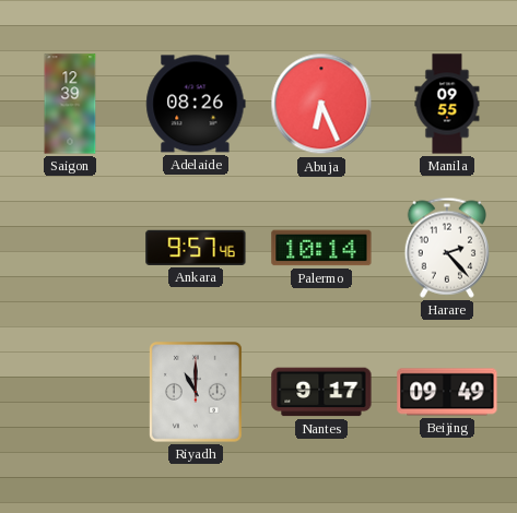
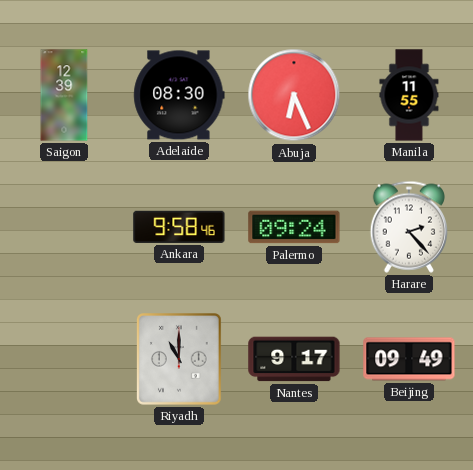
Adelaide: 08:26 -> 08:30
Manila: 09:55 -> 11:55
Ankara: 9:57 -> 9:58
Palermo: 10:14 -> 09:24
